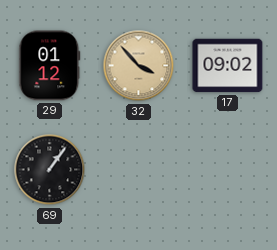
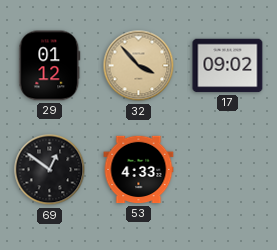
69: 1:06 -> 12:51
53: none -> 4:33
